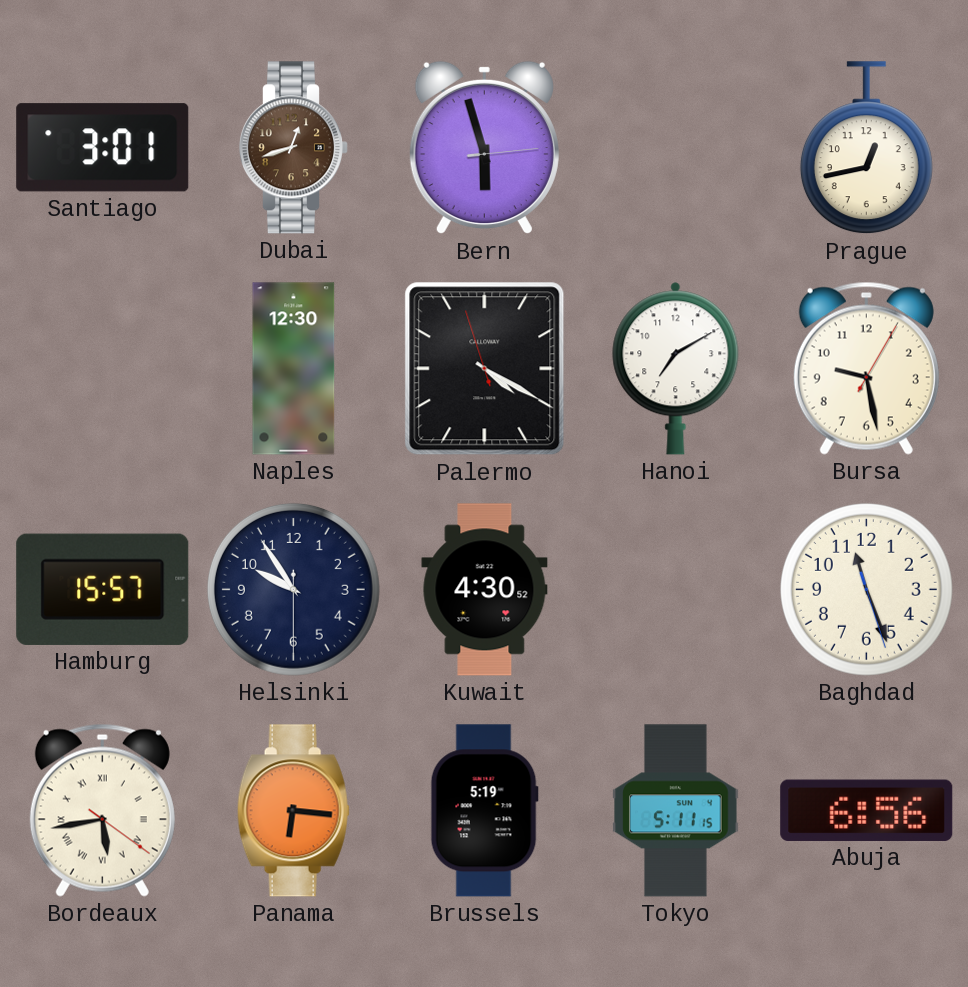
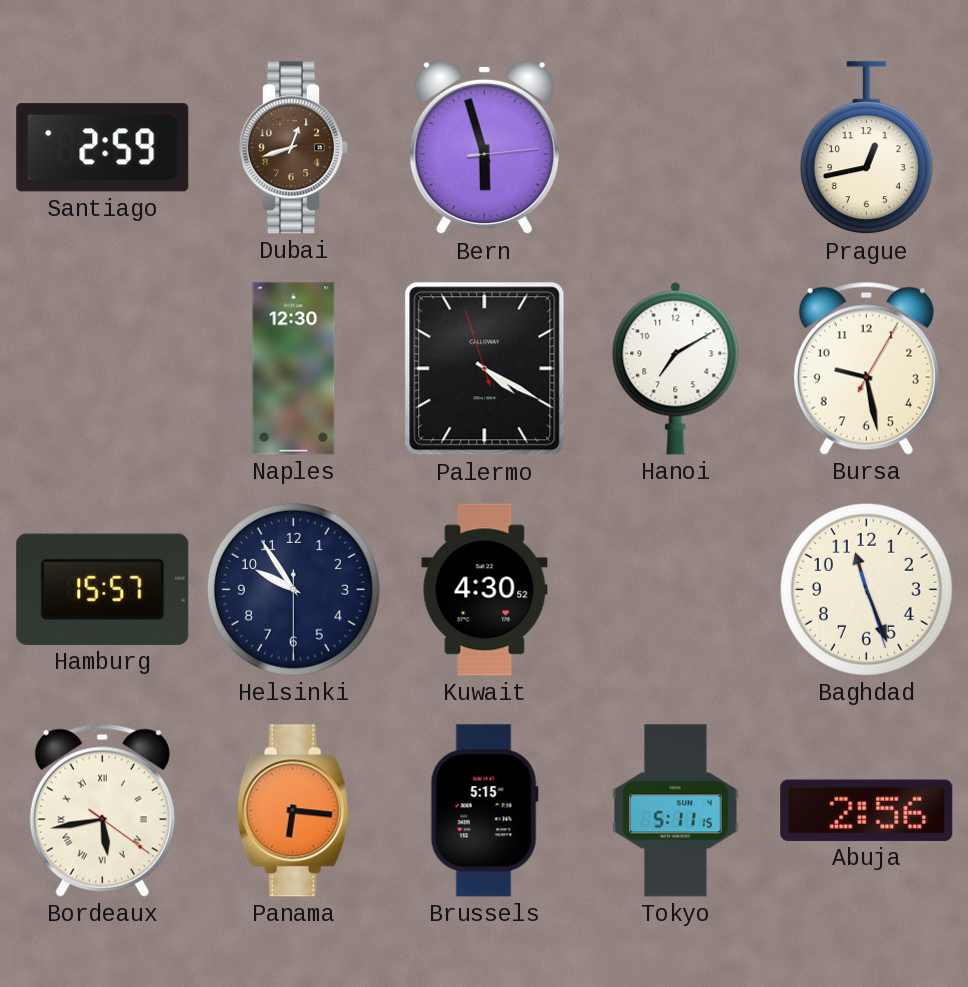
Santiago: 3:01 -> 2:59
Brussels: 5:19 -> 5:15
Abuja: 6:56 -> 2:56
